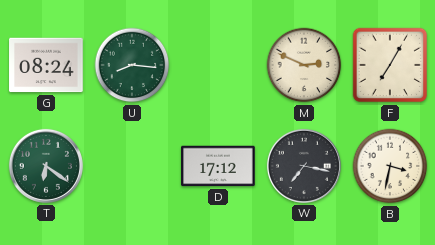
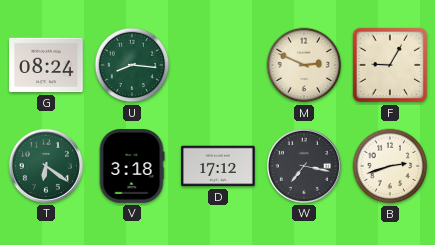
F: 7:05 -> 9:05
V: none -> 3:18
B: 3:32 -> 2:42
